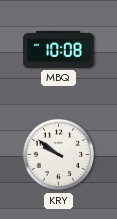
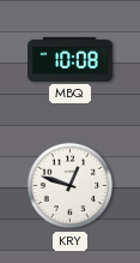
KRY: 9:51 -> 12:48
